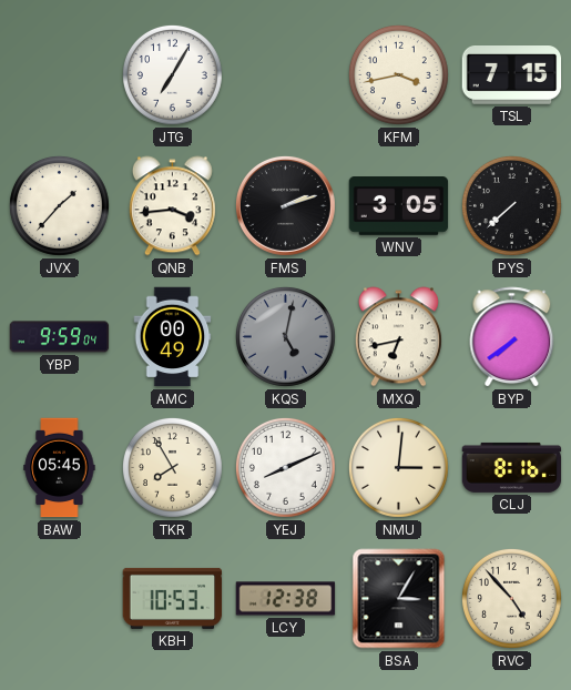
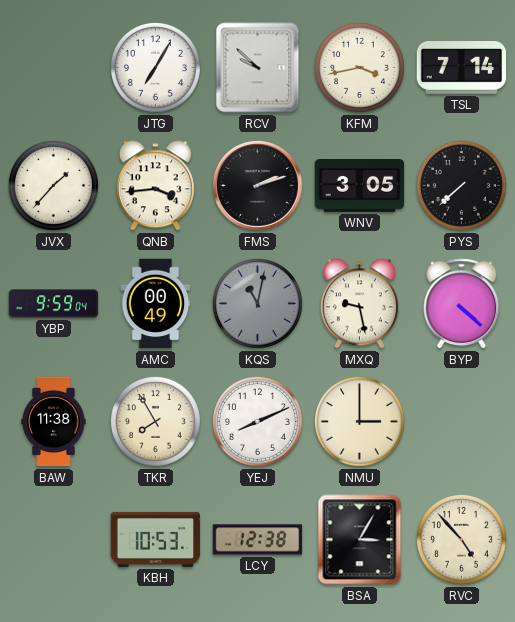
RCV: none -> 9:52
TSL: 7:15 -> 7:14
KQS: 5:02 -> 11:02
MXQ: 6:43 -> 9:28
BYP: 7:39 -> 4:22
BAW: 05:45 -> 11:38
NMU: 3:01 -> 3:00
CLJ: 8:16 -> none
